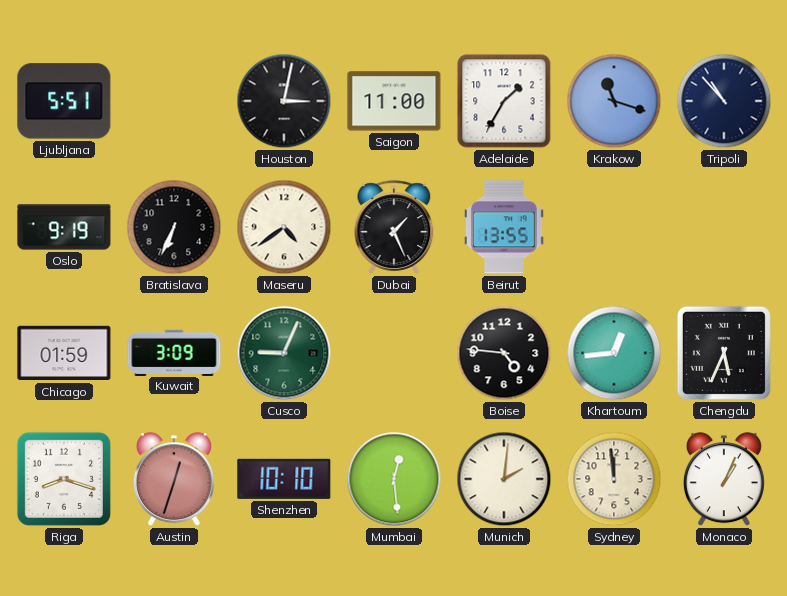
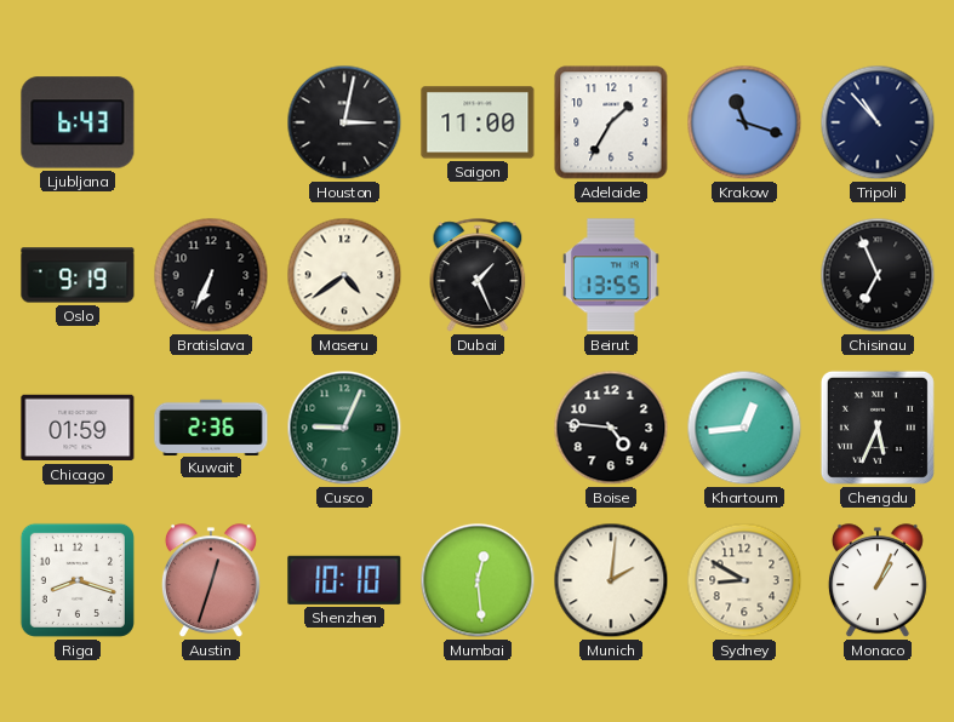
Ljubljana: 5:51 -> 6:43
Chisinau: none -> 6:56
Kuwait: 3:09 -> 2:36
Sydney: 11:59 -> 8:50
